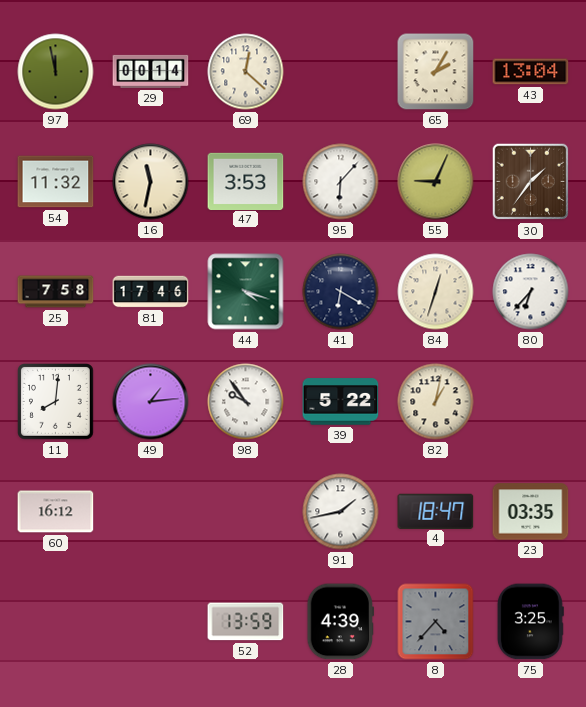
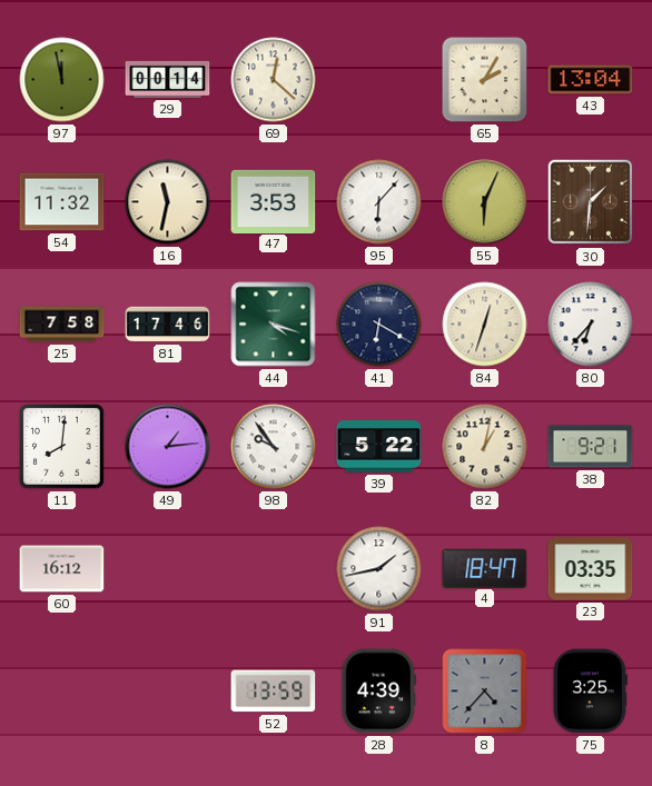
55: 9:04 -> 6:04
30: 1:36 -> 1:31
38: none -> 9:21
